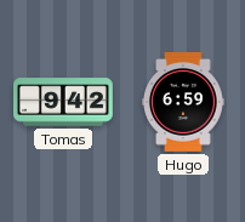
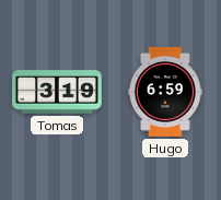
Tomas: 9:42 -> 3:19
